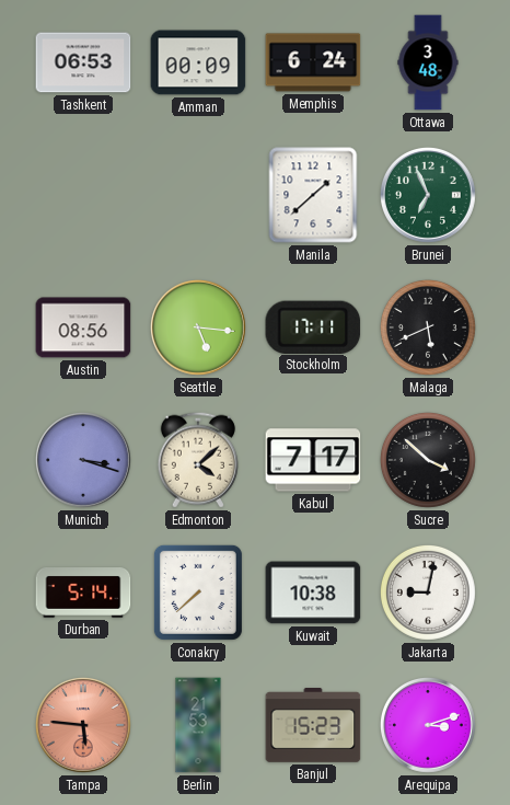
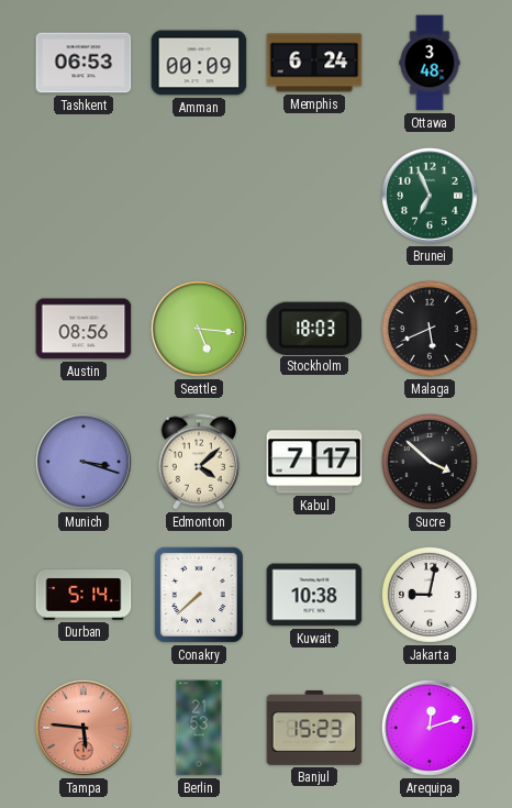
Manila: 1:38 -> none
Stockholm: 17:11 -> 18:03
Arequipa: 3:12 -> 12:12
